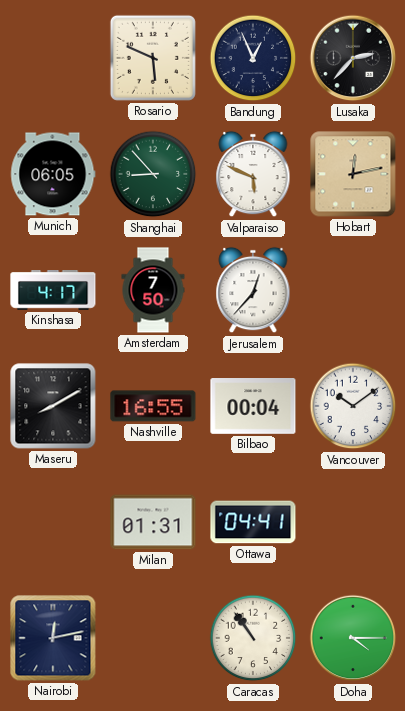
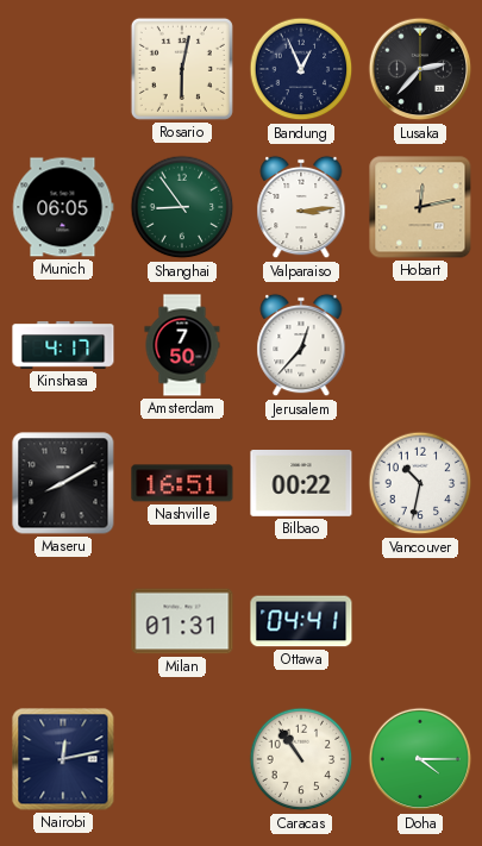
Rosario: 5:49 -> 6:02
Shanghai: 8:53 -> 8:54
Valparaiso: 5:49 -> 3:14
Nashville: 16:55 -> 16:51
Bilbao: 00:04 -> 00:22
Vancouver: 10:09 -> 10:32
